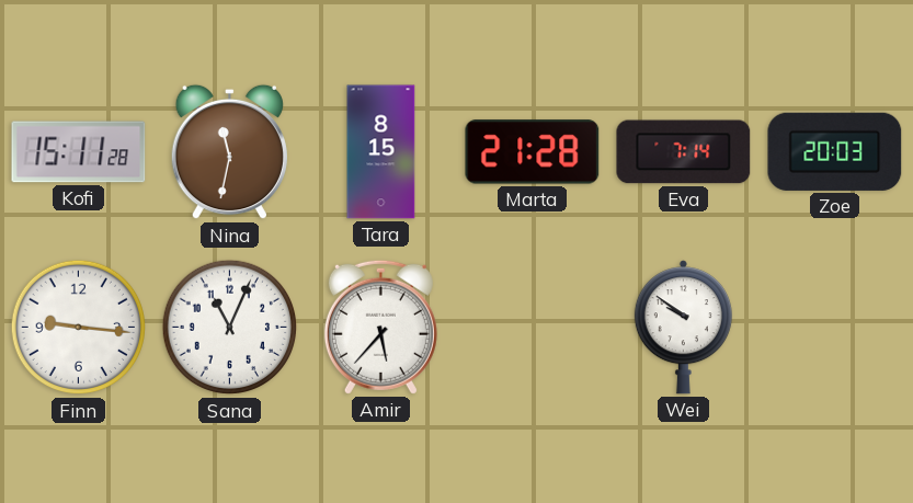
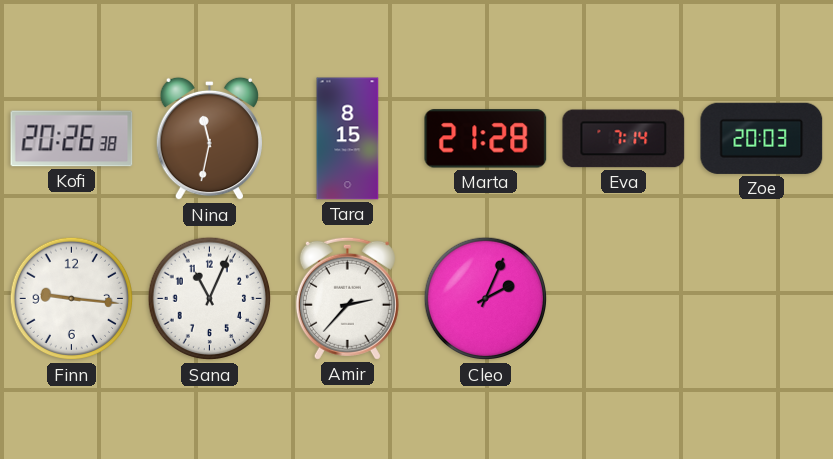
Kofi: 15:11 -> 20:26
Amir: 5:37 -> 2:37
Cleo: none -> 2:04
Wei: 9:51 -> none
